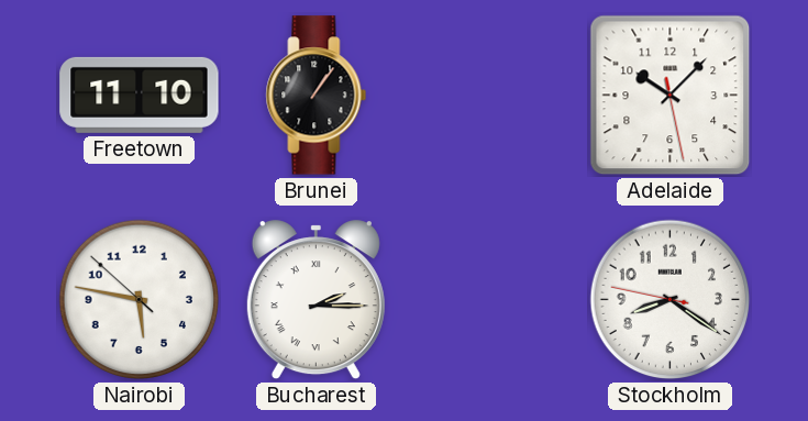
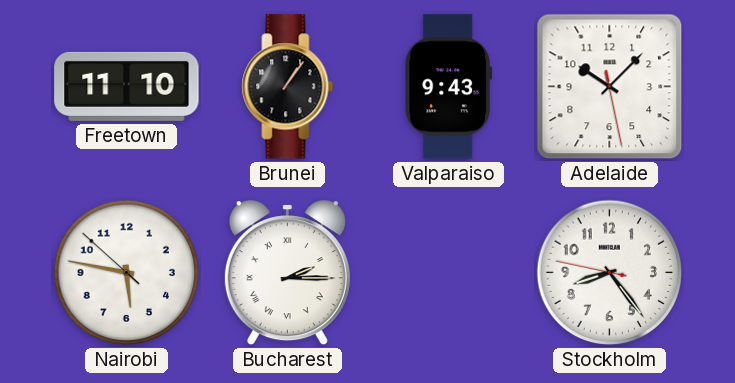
Valparaiso: none -> 9:43
Stockholm: 8:20 -> 8:23
